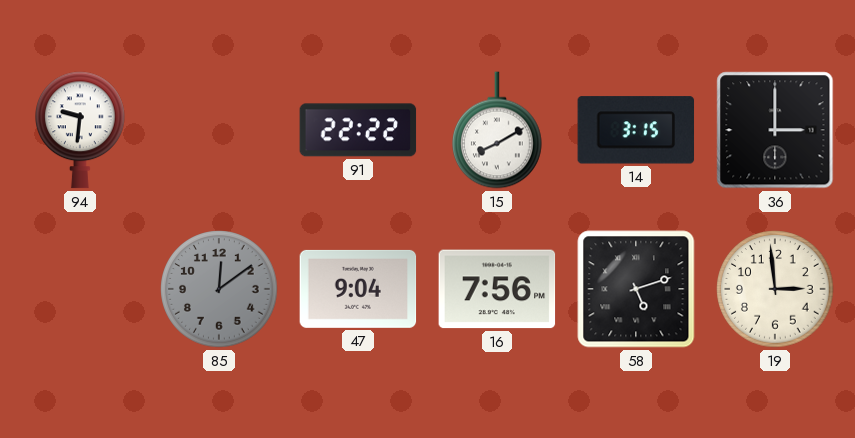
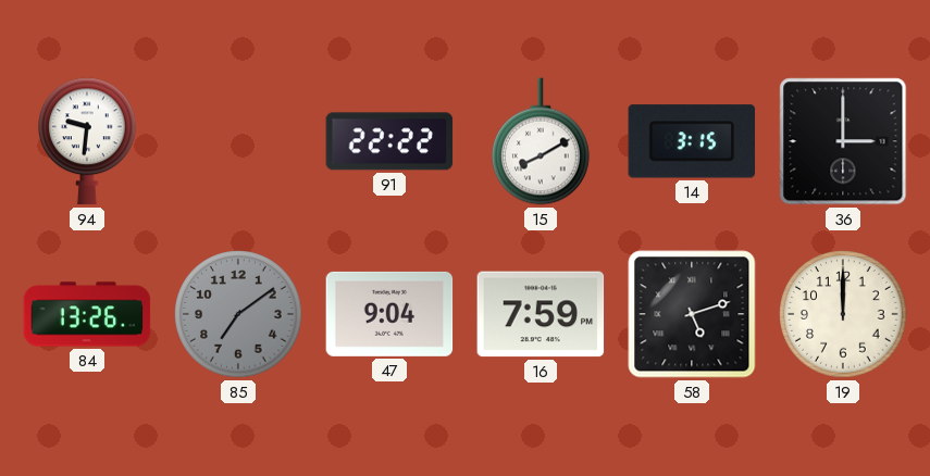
84: none -> 13:26
85: 12:09 -> 7:09
16: 7:56 -> 7:59
19: 2:59 -> 12:00
